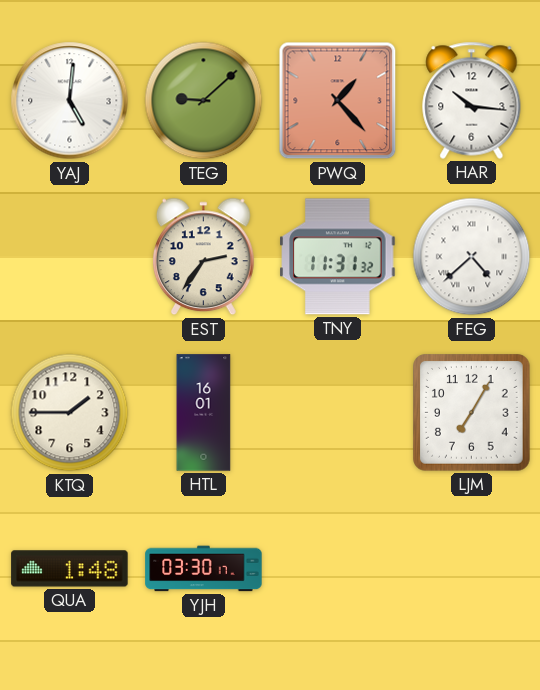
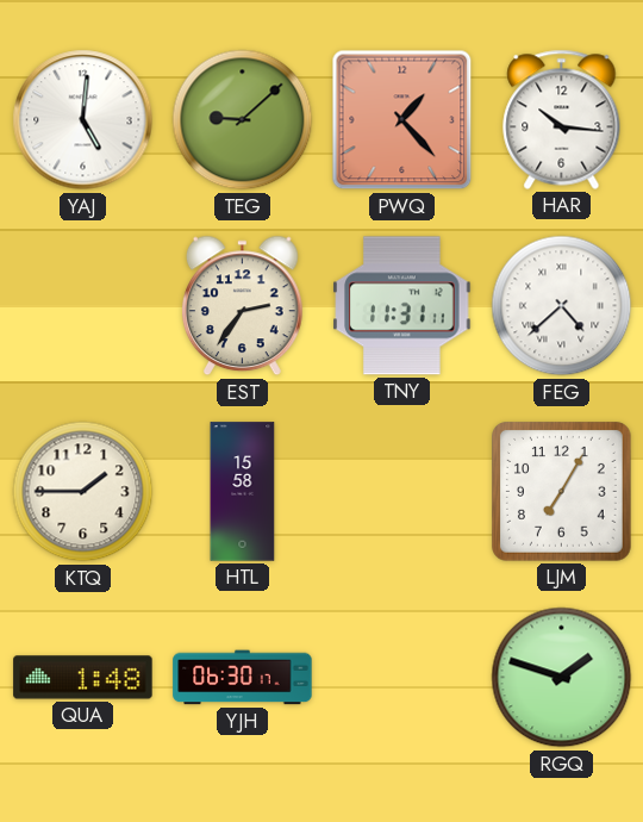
TNY: 11:31:32 -> 11:31:11
HTL: 16:01 -> 15:58
YJH: 03:30 -> 06:30
RGQ: none -> 1:48
